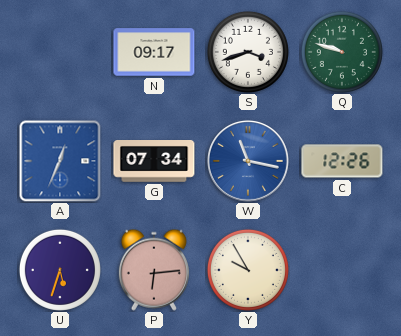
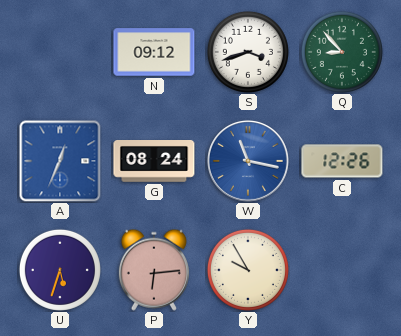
N: 09:17 -> 09:12
Q: 9:48 -> 8:53
G: 07:34 -> 08:24
